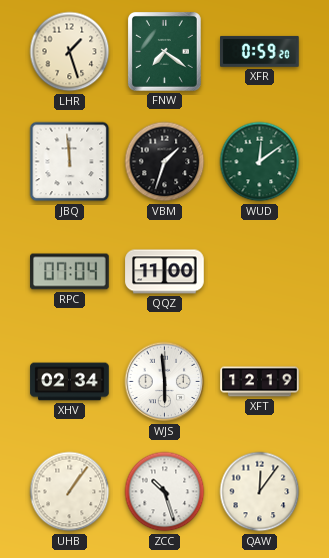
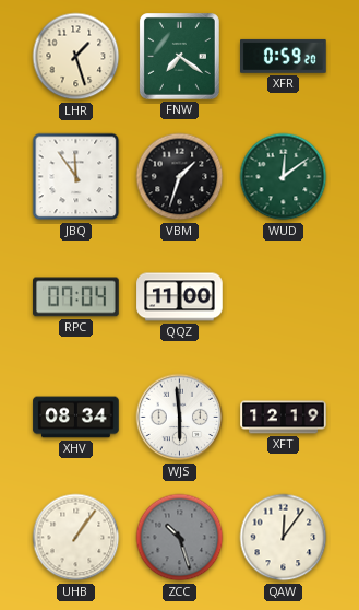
JBQ: 11:59 -> 11:54
XHV: 02:34 -> 08:34
ZCC dial: white -> grey
